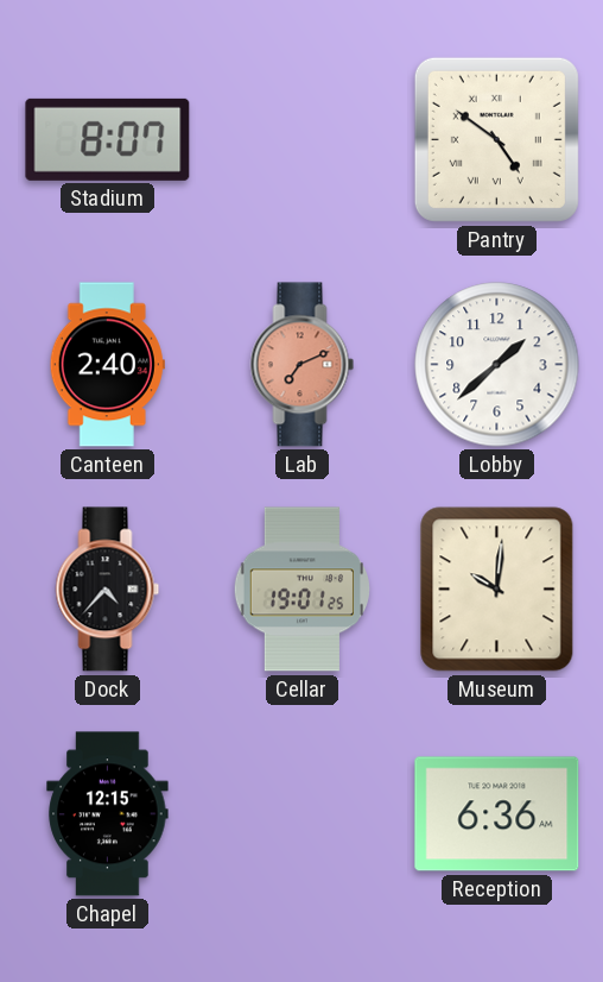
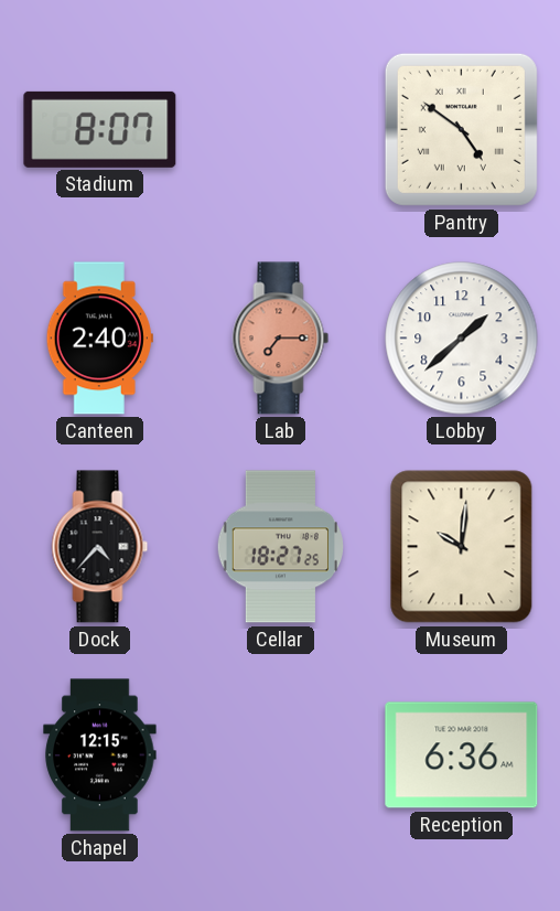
Lab: 7:11 -> 7:15
Cellar: 19:01 -> 18:27
